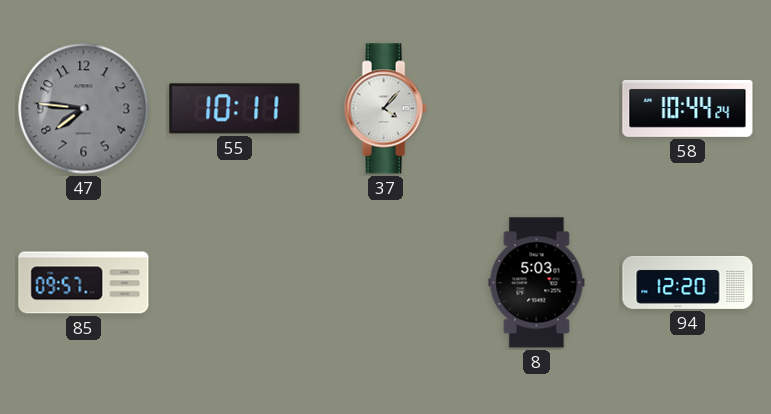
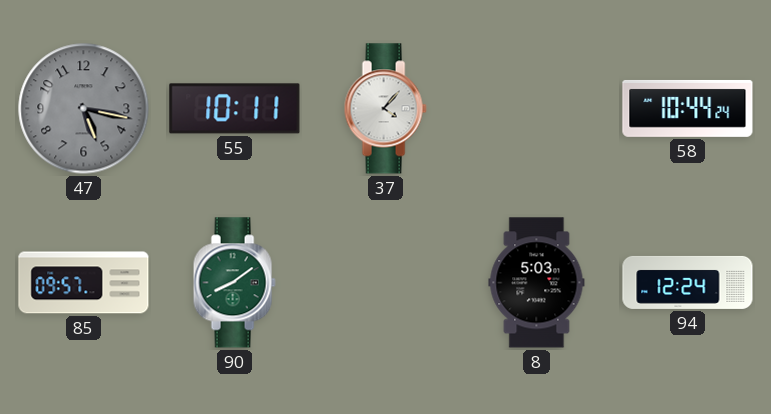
47: 7:46 -> 5:17
90: none -> 8:09
94: 12:20 -> 12:24
